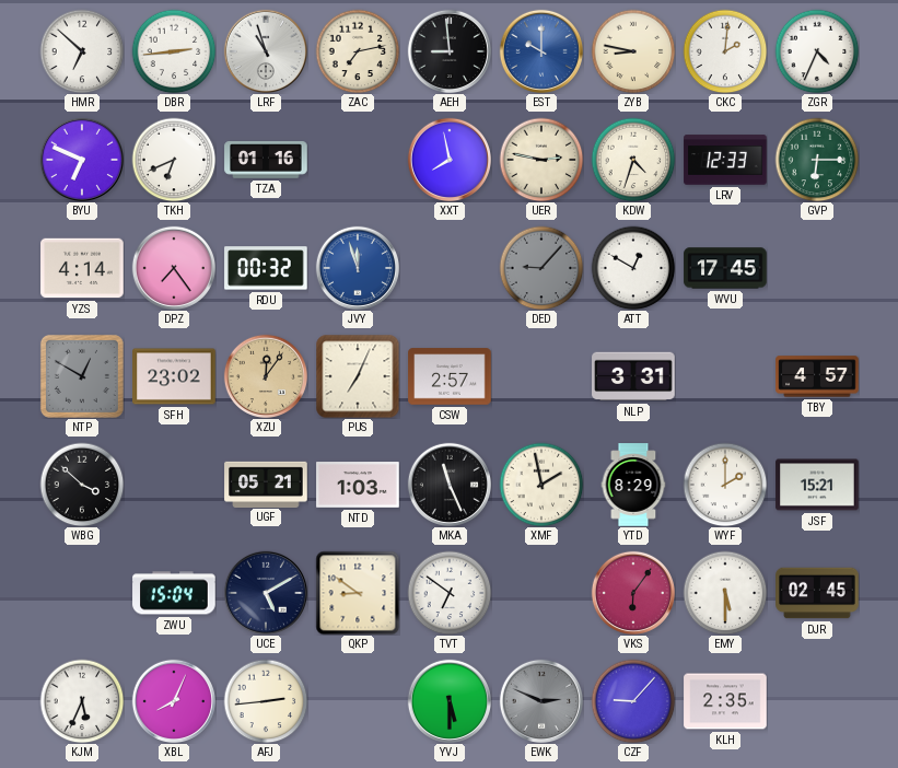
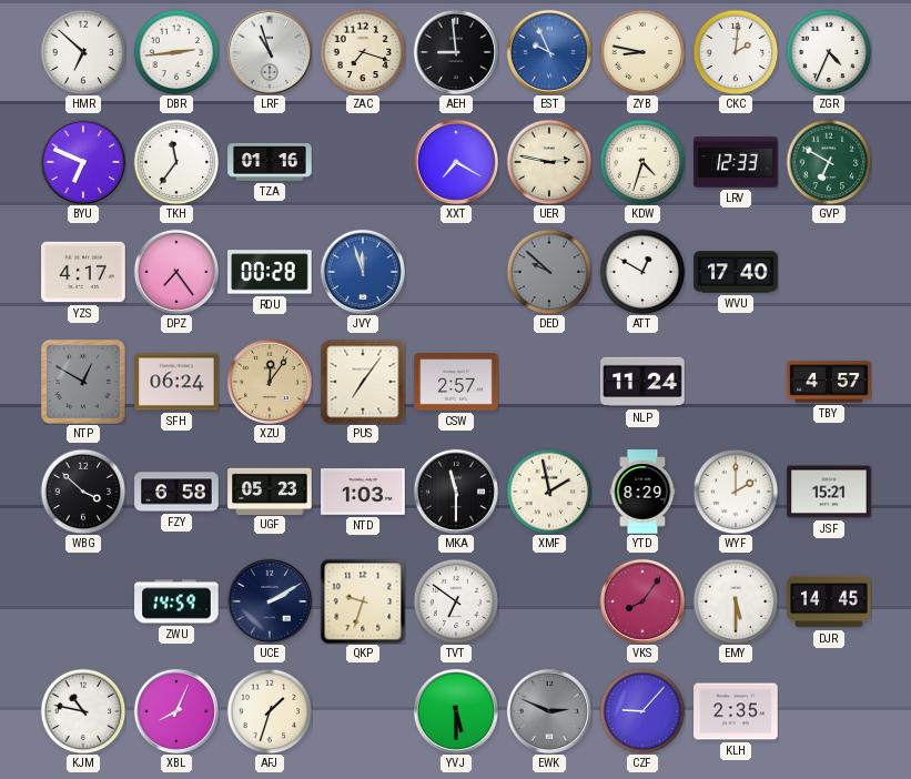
ZAC: 7:13 -> 7:18
EST: 10:00 -> 9:56
TKH: 6:41 -> 11:36
XXT: 7:58 -> 7:20
GVP: 6:15 -> 6:50
YZS: 4:14 -> 4:17
RDU: 00:32 -> 00:28
DED: 9:07 -> 9:52
WVU: 17:45 -> 17:40
SFH: 23:02 -> 06:24
PUS: 7:04 -> 7:06
NLP: 3:31 -> 11:24
FZY: none -> 6:58
UGF: 05:21 -> 05:23
MKA: 11:26 -> 11:30
ZWU: 15:04 -> 14:59
UCE: 5:10 -> 2:10
QKP: 8:51 -> 9:33
VKS: 6:06 -> 8:06
DJR: 02:45 -> 14:45
KJM: 5:34 -> 10:47
AFJ: 2:44 -> 1:33
